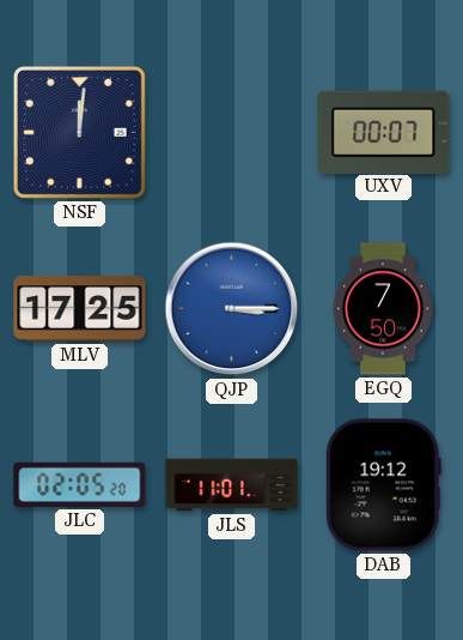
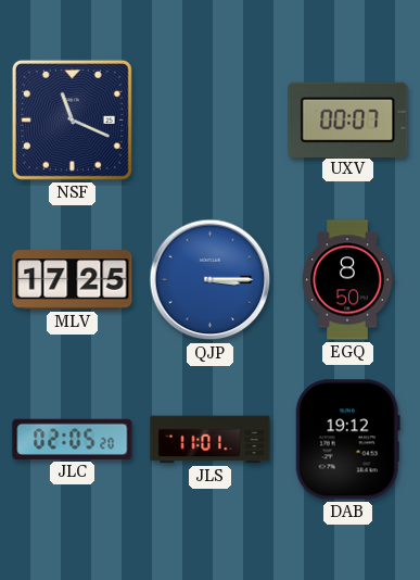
NSF: 12:01 -> 11:19
EGQ: 7:50 -> 8:50
